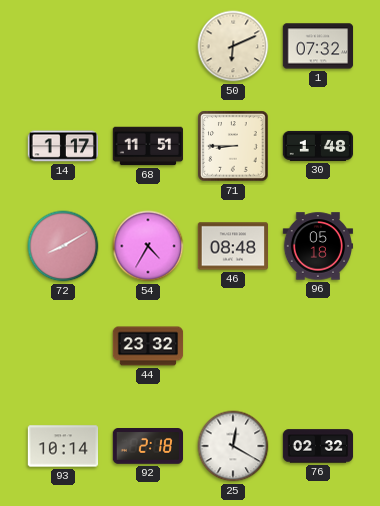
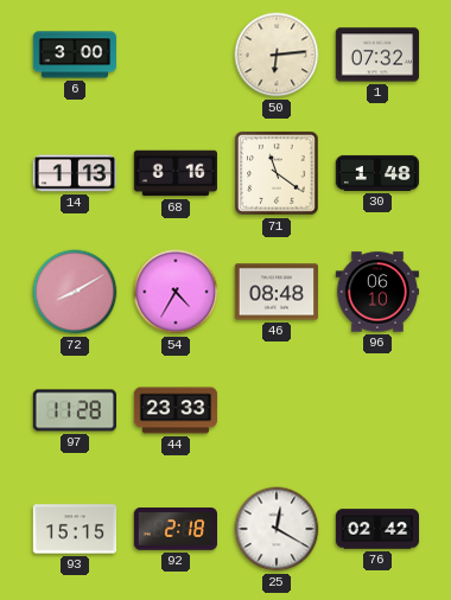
6: none -> 3:00
50: 6:11 -> 6:14
14: 1:17 -> 1:13
68: 11:51 -> 8:16
71: 8:45 -> 11:21
96: 05:18 -> 06:10
97: none -> 11:28
44: 23:32 -> 23:33
93: 10:14 -> 15:15
76: 02:32 -> 02:42
